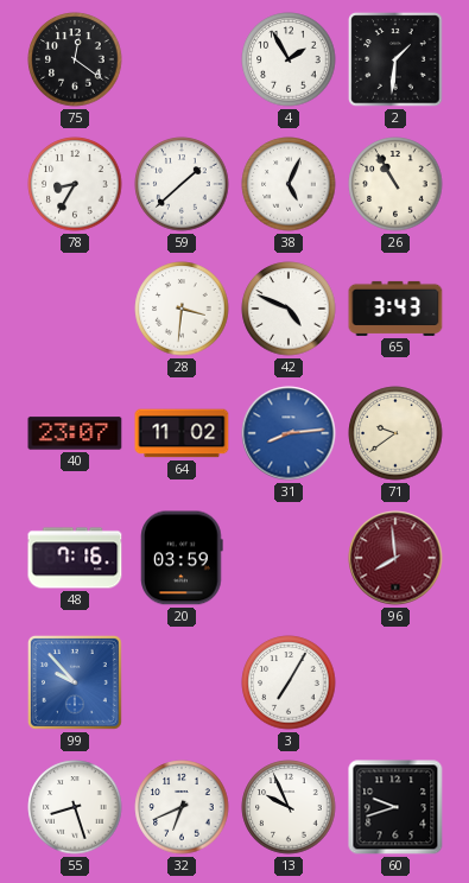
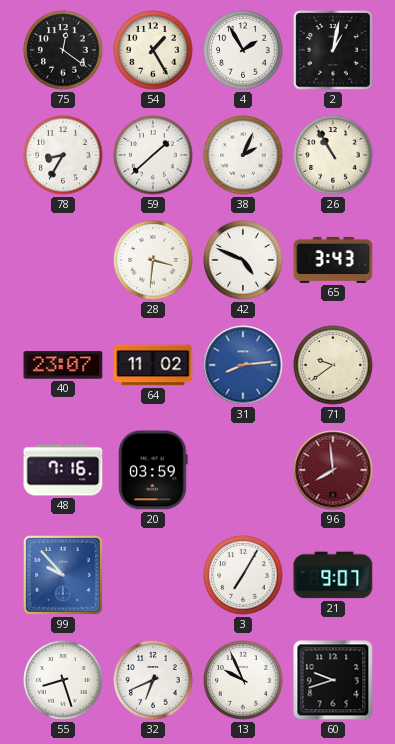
54: none -> 1:25
2: 1:31 -> 1:02
38: 5:04 -> 2:04
21: none -> 9:07
